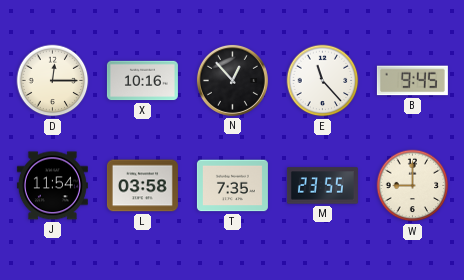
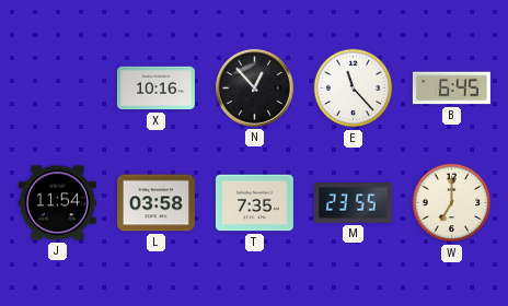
D: 12:15 -> none
B: 9:45 -> 6:45
W: 9:00 -> 7:00
